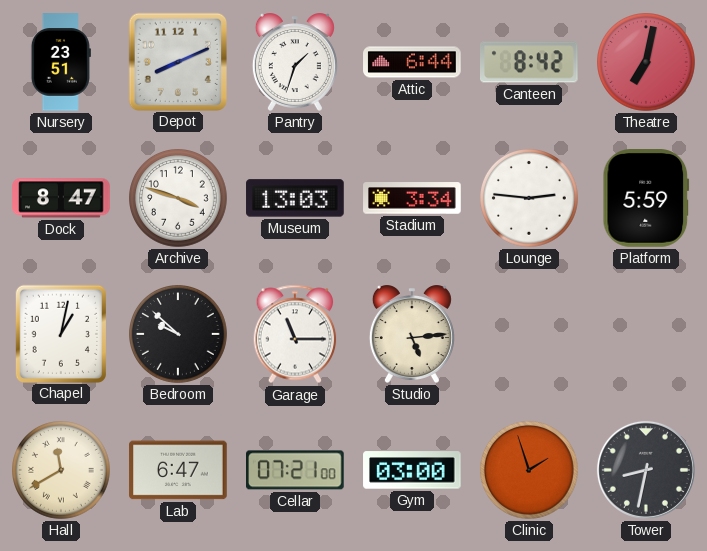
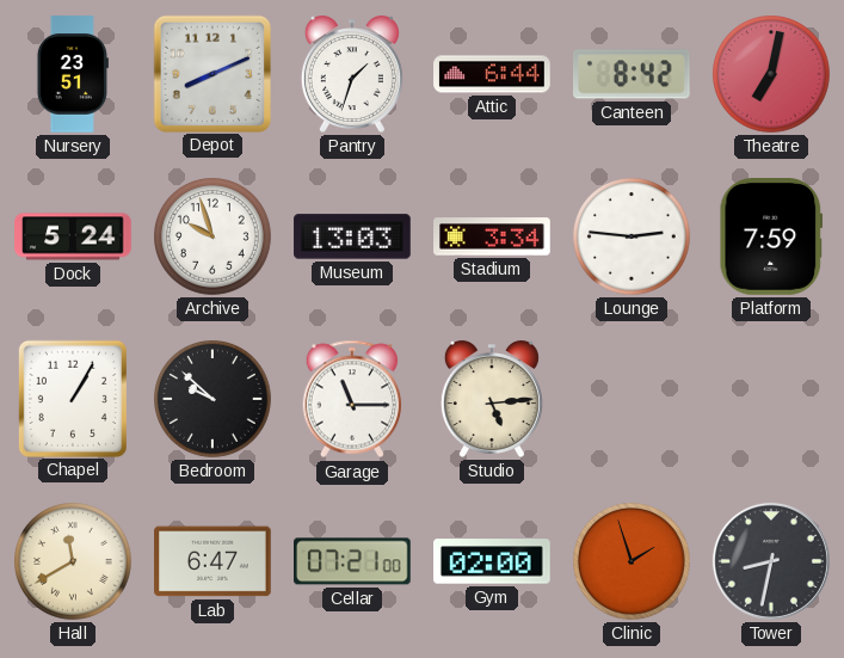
Dock: 8:47 -> 5:24
Archive: 3:48 -> 9:57
Platform: 5:59 -> 7:59
Chapel: 1:02 -> 1:05
Gym: 03:00 -> 02:00
